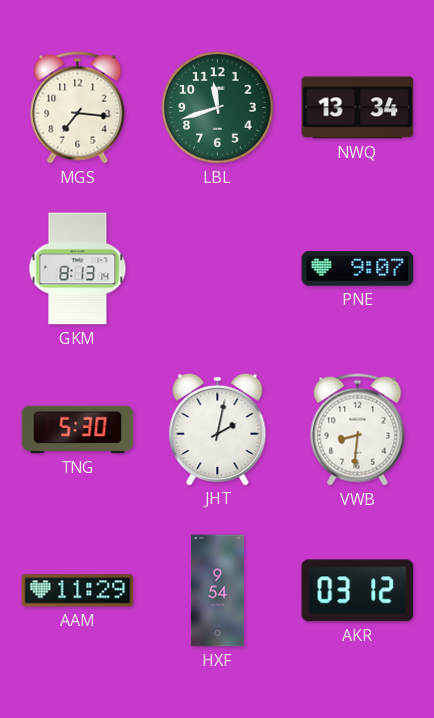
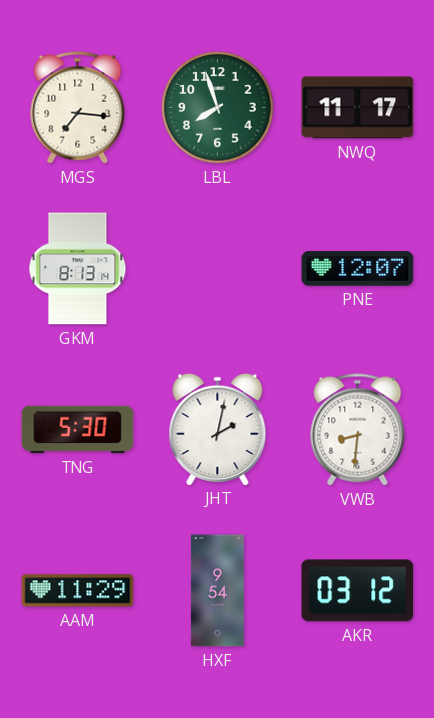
LBL: 11:42 -> 7:57
NWQ: 13:34 -> 11:17
PNE: 9:07 -> 12:07
